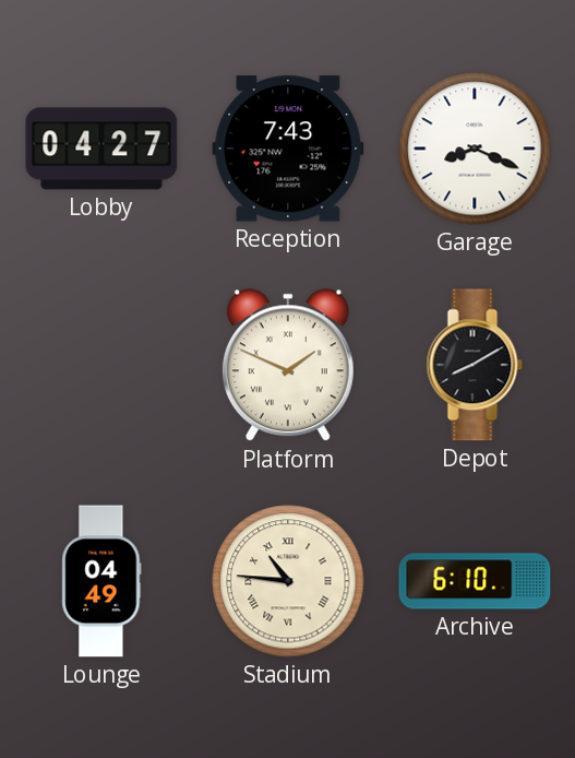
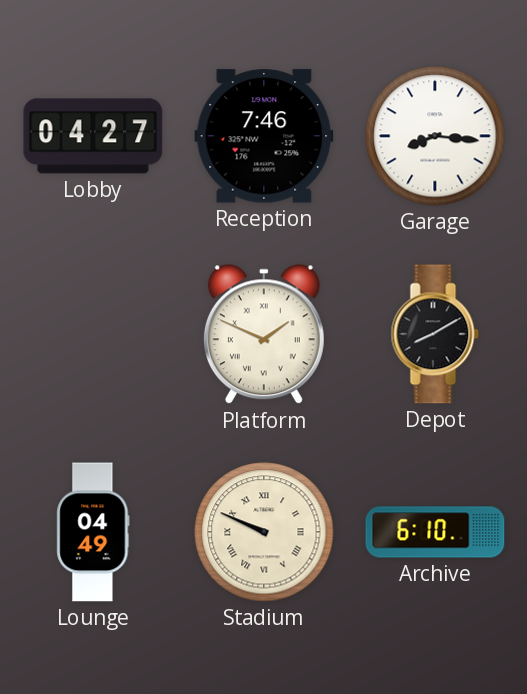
Reception: 7:43 -> 7:46
Garage: 8:19 -> 8:16
Stadium: 10:46 -> 9:49
